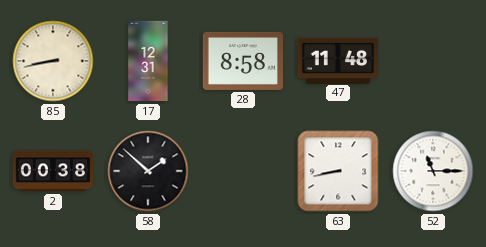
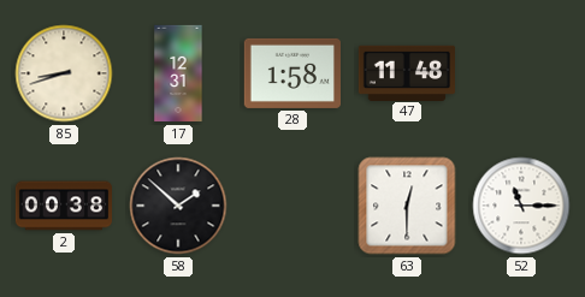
85: 8:43 -> 8:42
28: 8:58 -> 1:58
63: 8:43 -> 12:30
